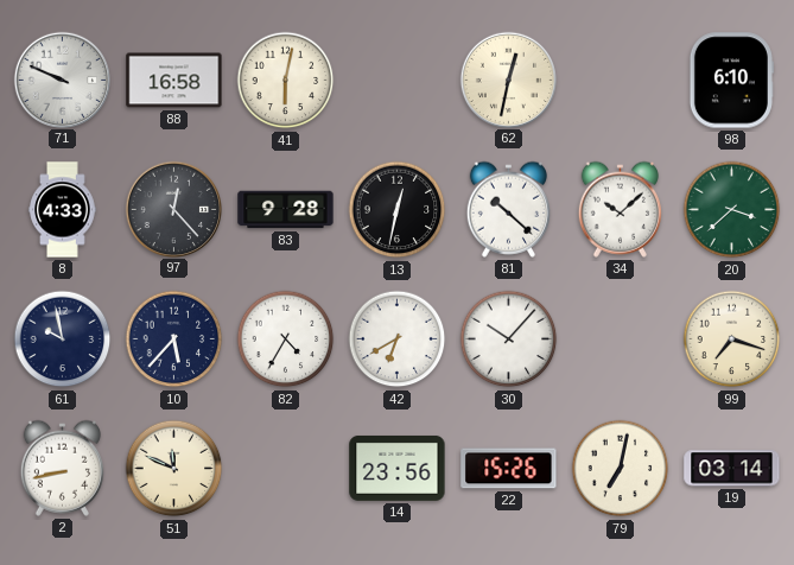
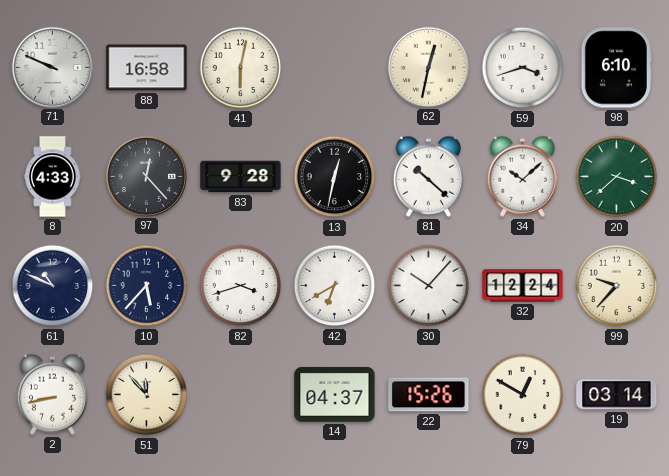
59: none -> 3:42
61: 9:58 -> 10:49
82: 4:35 -> 3:42
32: none -> 12:24
99: 7:18 -> 9:37
51: 11:49 -> 11:53
14: 23:56 -> 04:37
79: 7:02 -> 12:50
